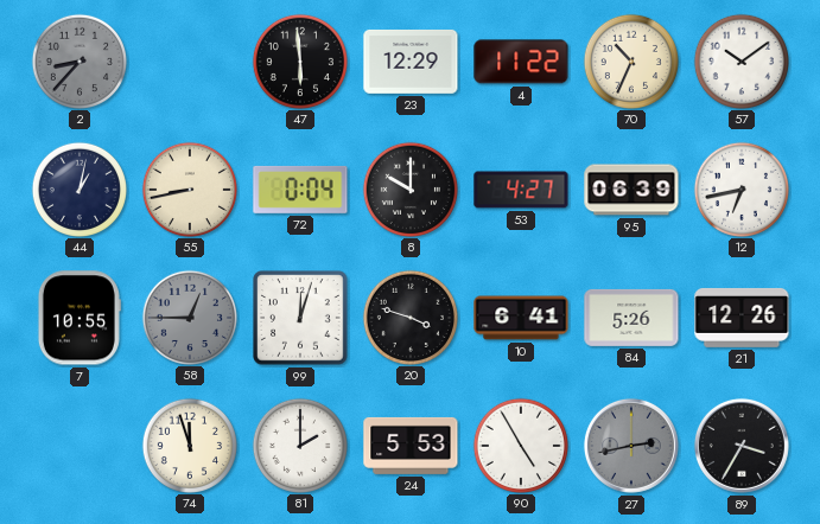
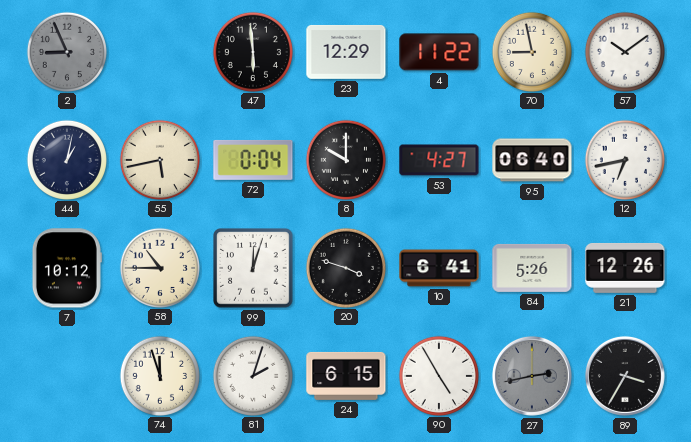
2: 8:37 -> 8:56
70: 10:34 -> 8:58
55: 8:43 -> 5:43
95: 06:39 -> 06:40
7: 10:55 -> 10:12
58: 12:45 -> 10:45
58 dial: grey -> cream
81: 2:00 -> 2:03
24: 5:53 -> 6:15
